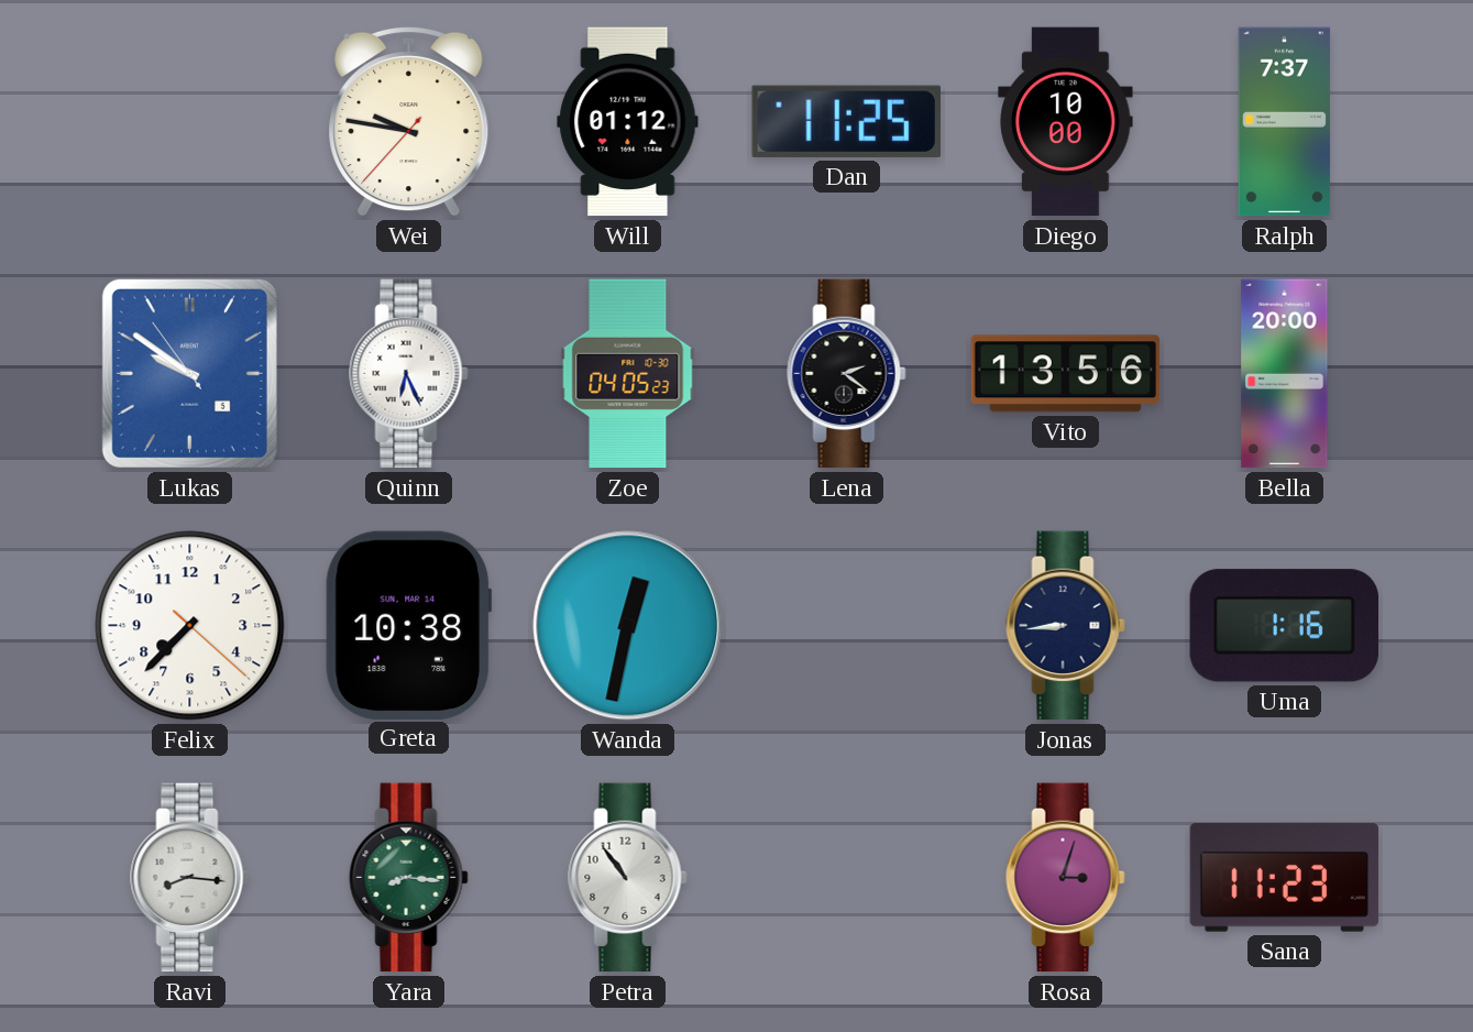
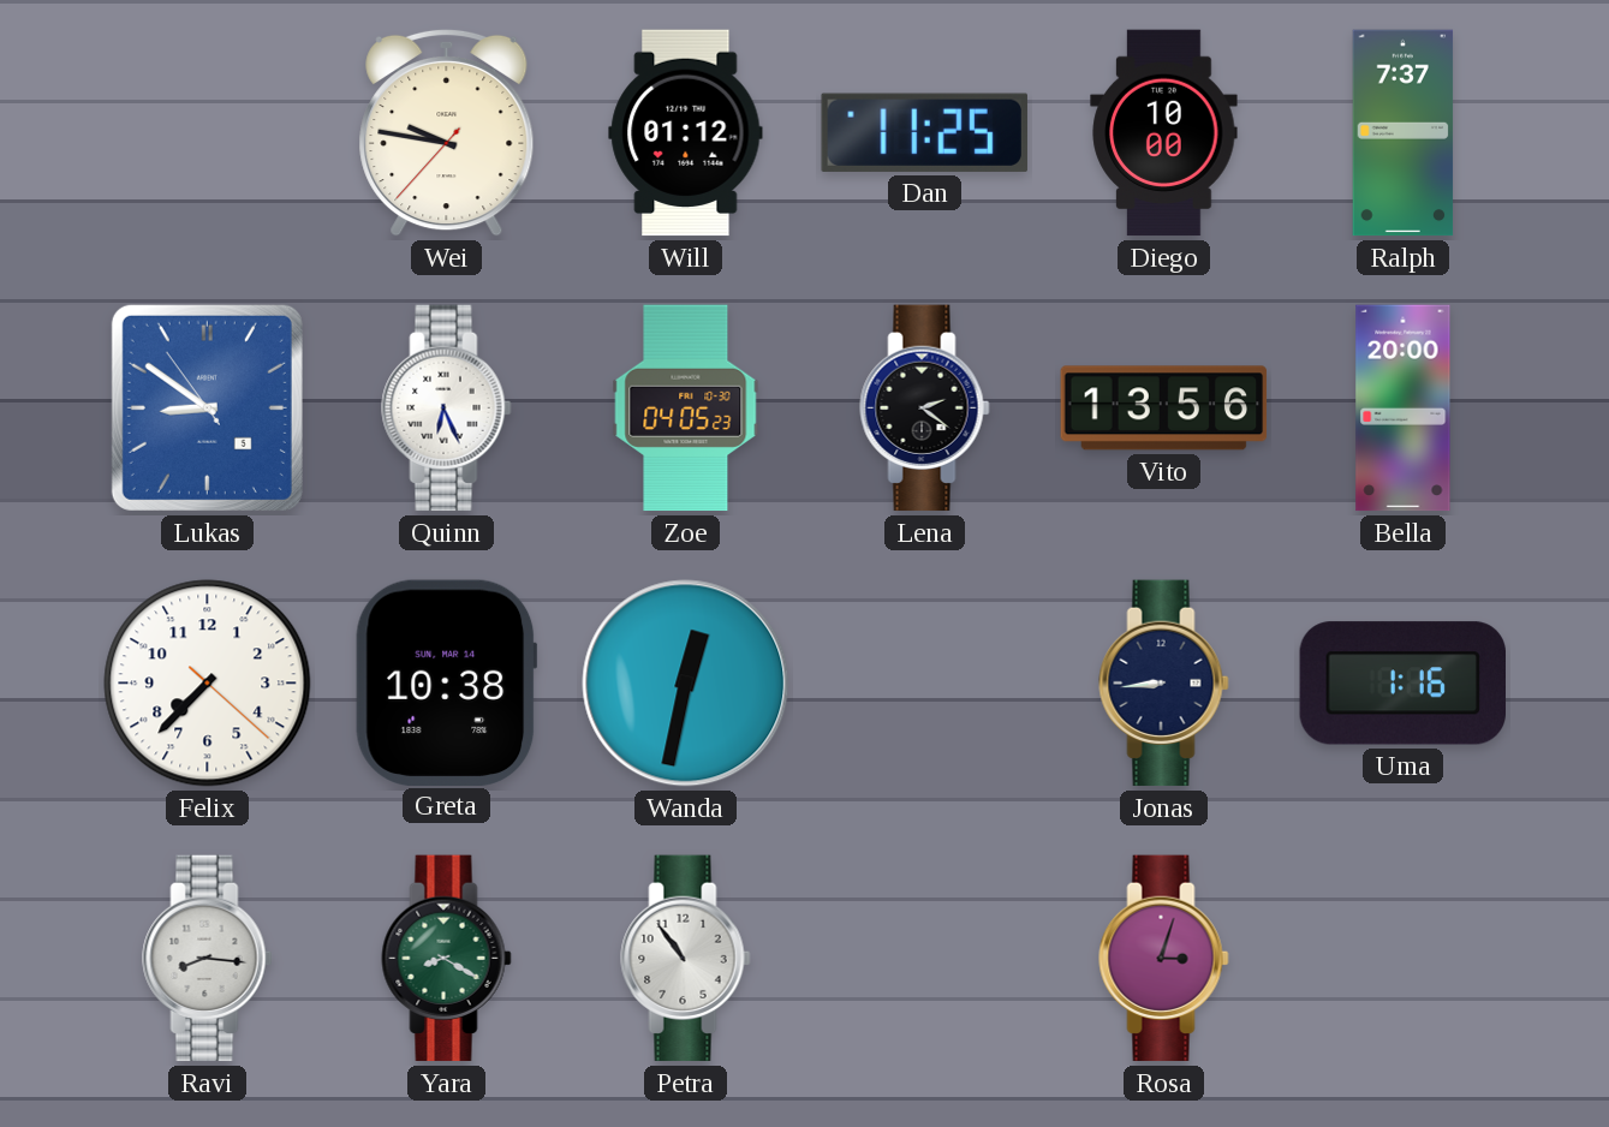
Lukas: 9:50 -> 8:50
Yara: 8:16 -> 8:20
Sana: 11:23 -> none
